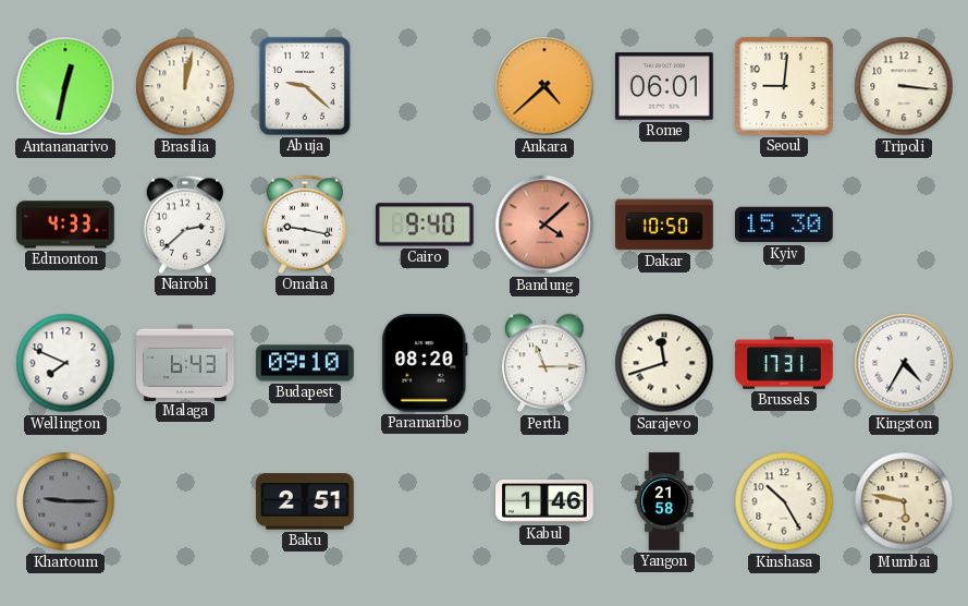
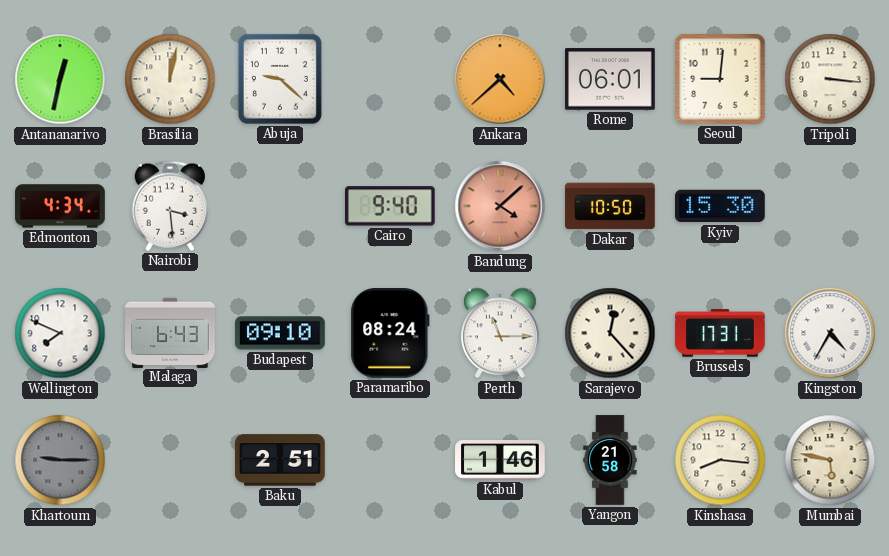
Edmonton: 4:33 -> 4:34
Nairobi: 2:38 -> 3:29
Omaha: 9:17 -> none
Paramaribo: 08:20 -> 08:24
Sarajevo: 11:42 -> 12:23
Kinshasa: 10:25 -> 8:16
